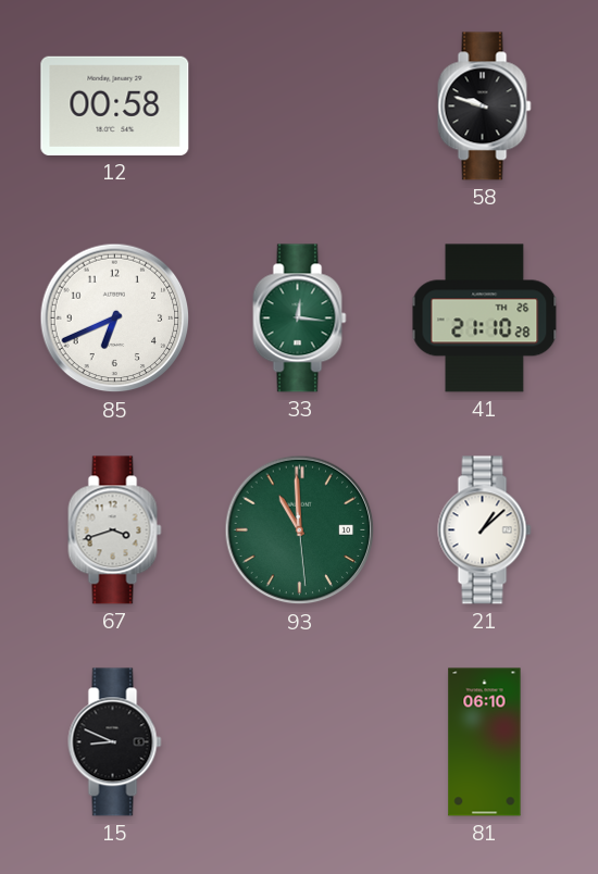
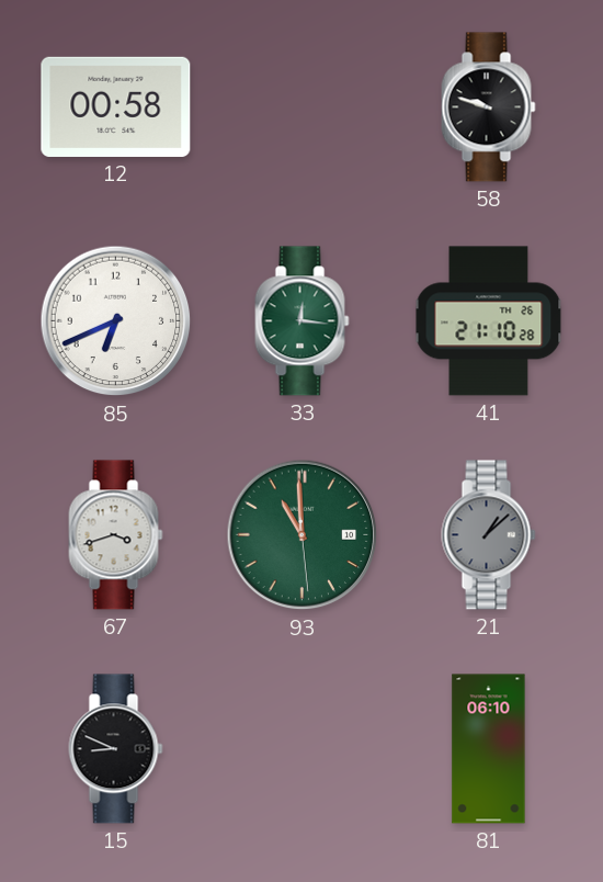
21 dial: white -> grey
